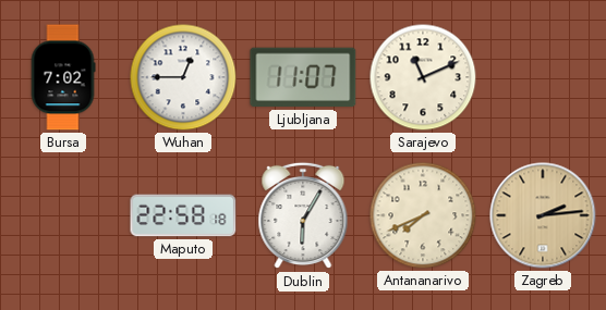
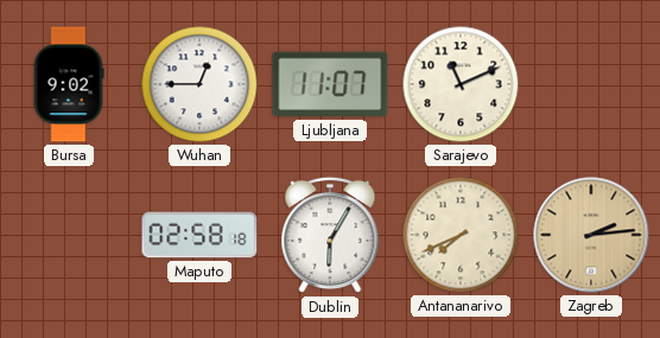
Bursa: 7:02 -> 9:02
Maputo: 22:58 -> 02:58
